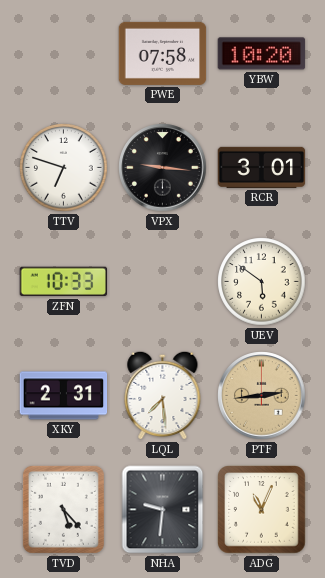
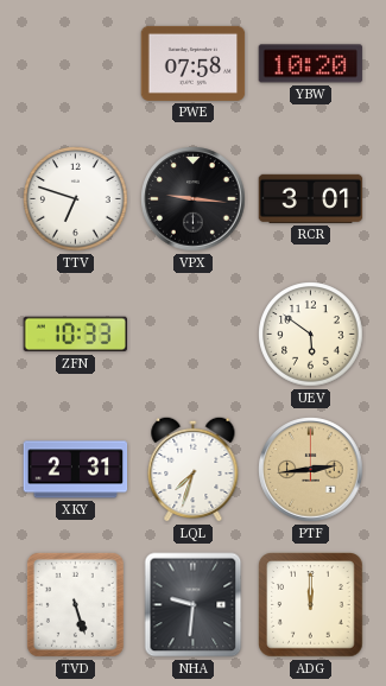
LQL: 7:29 -> 7:33
TVD: 5:23 -> 5:27
ADG: 11:04 -> 12:00
